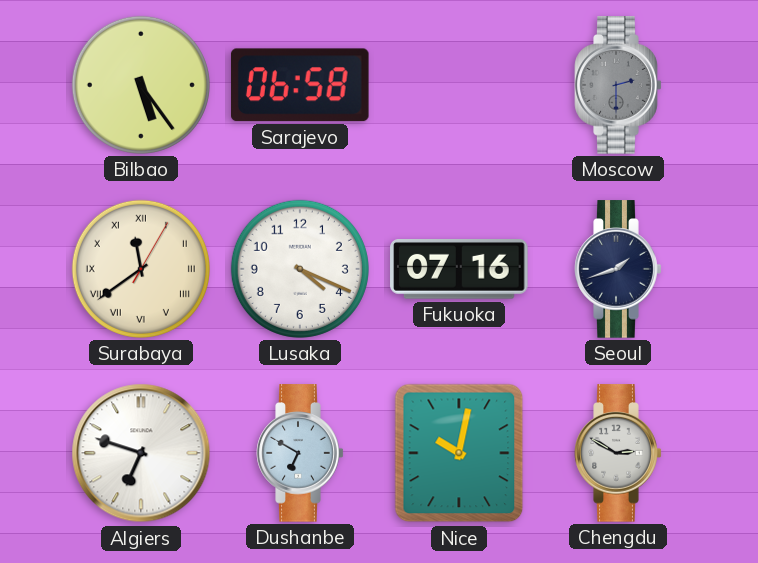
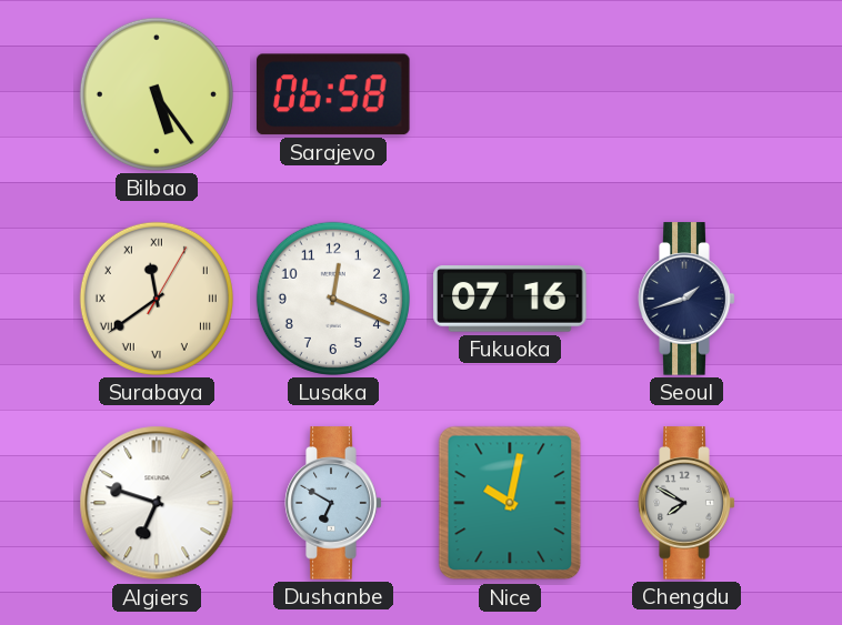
Moscow: 2:30 -> none
Lusaka: 4:19 -> 12:19
Chengdu: 2:50 -> 7:50
